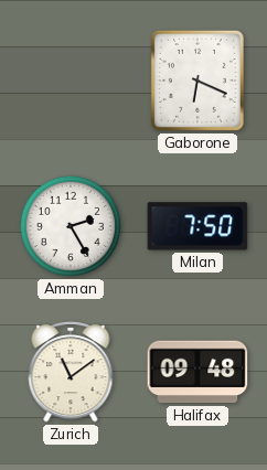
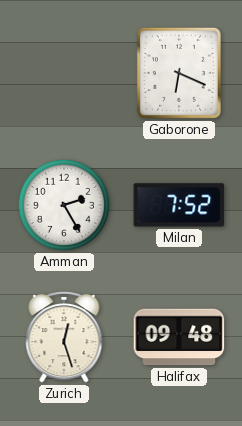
Milan: 7:50 -> 7:52
Zurich: 11:09 -> 12:27
